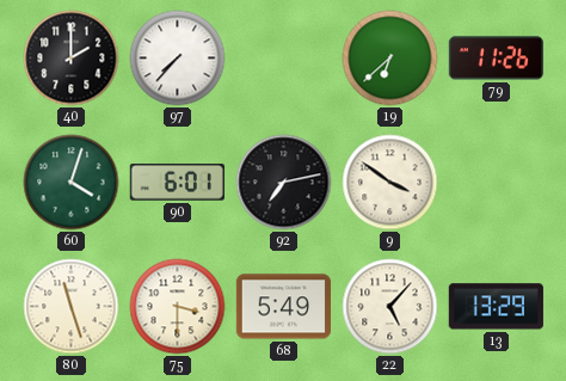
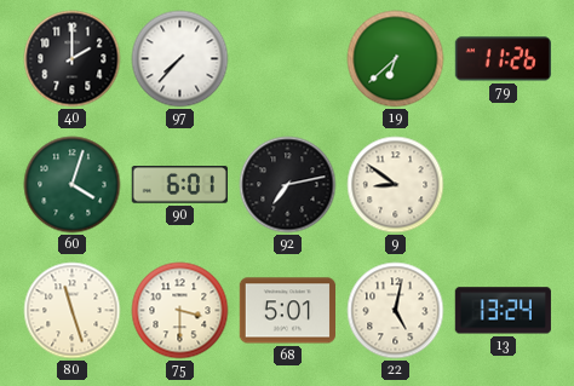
9: 3:51 -> 8:51
68: 5:49 -> 5:01
22: 5:07 -> 5:02
13: 13:29 -> 13:24
